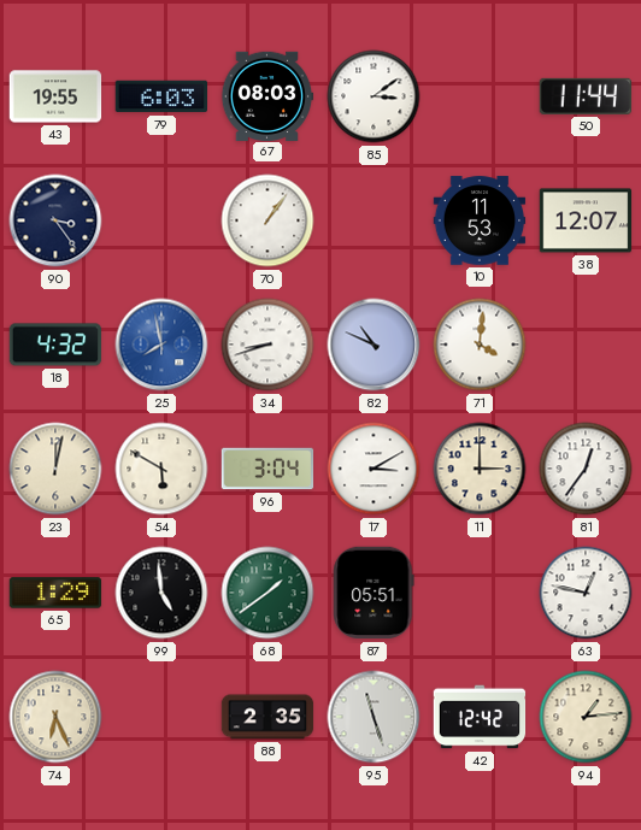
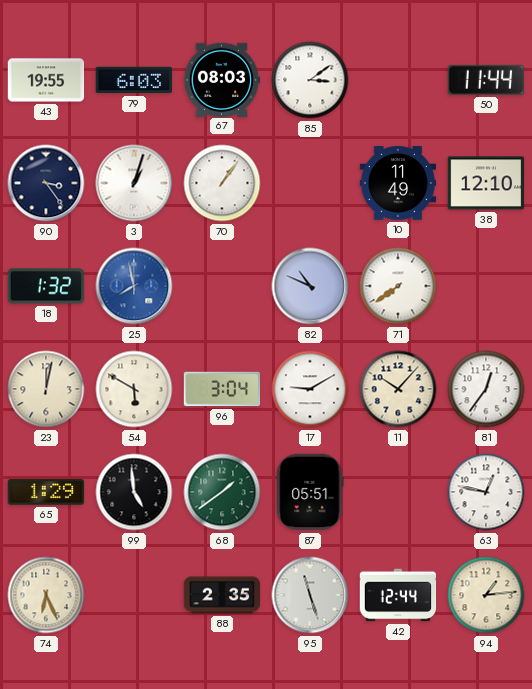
3: none -> 1:03
10: 11:53 -> 11:49
38: 12:07 -> 12:10
18: 4:32 -> 1:32
34: 8:42 -> none
71: 4:01 -> 7:39
17: 3:10 -> 9:10
11: 3:00 -> 10:07
42: 12:42 -> 12:44
